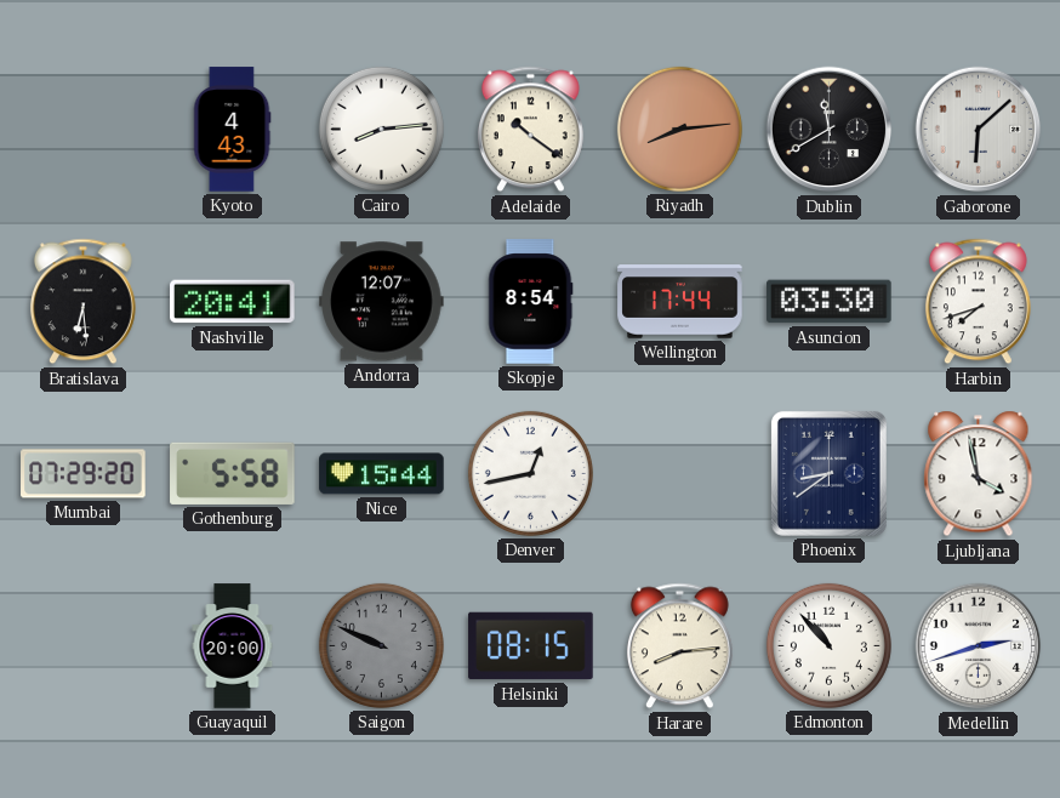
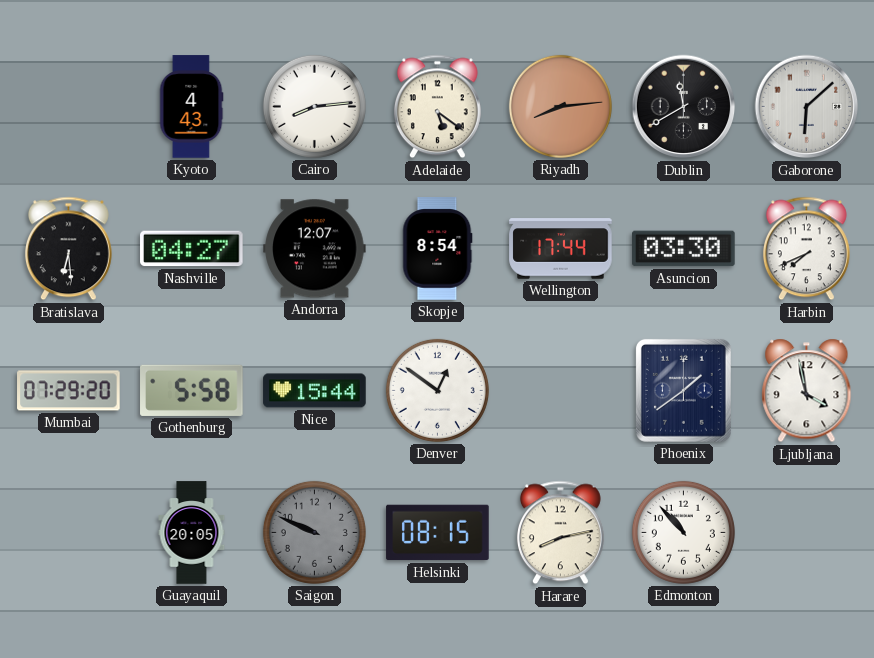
Adelaide: 10:21 -> 5:21
Nashville: 20:41 -> 04:27
Harbin: 7:42 -> 7:41
Denver: 12:43 -> 12:51
Phoenix: 8:39 -> 1:39
Guayaquil: 20:00 -> 20:05
Harare: 8:14 -> 8:13
Medellin: 2:42 -> none
